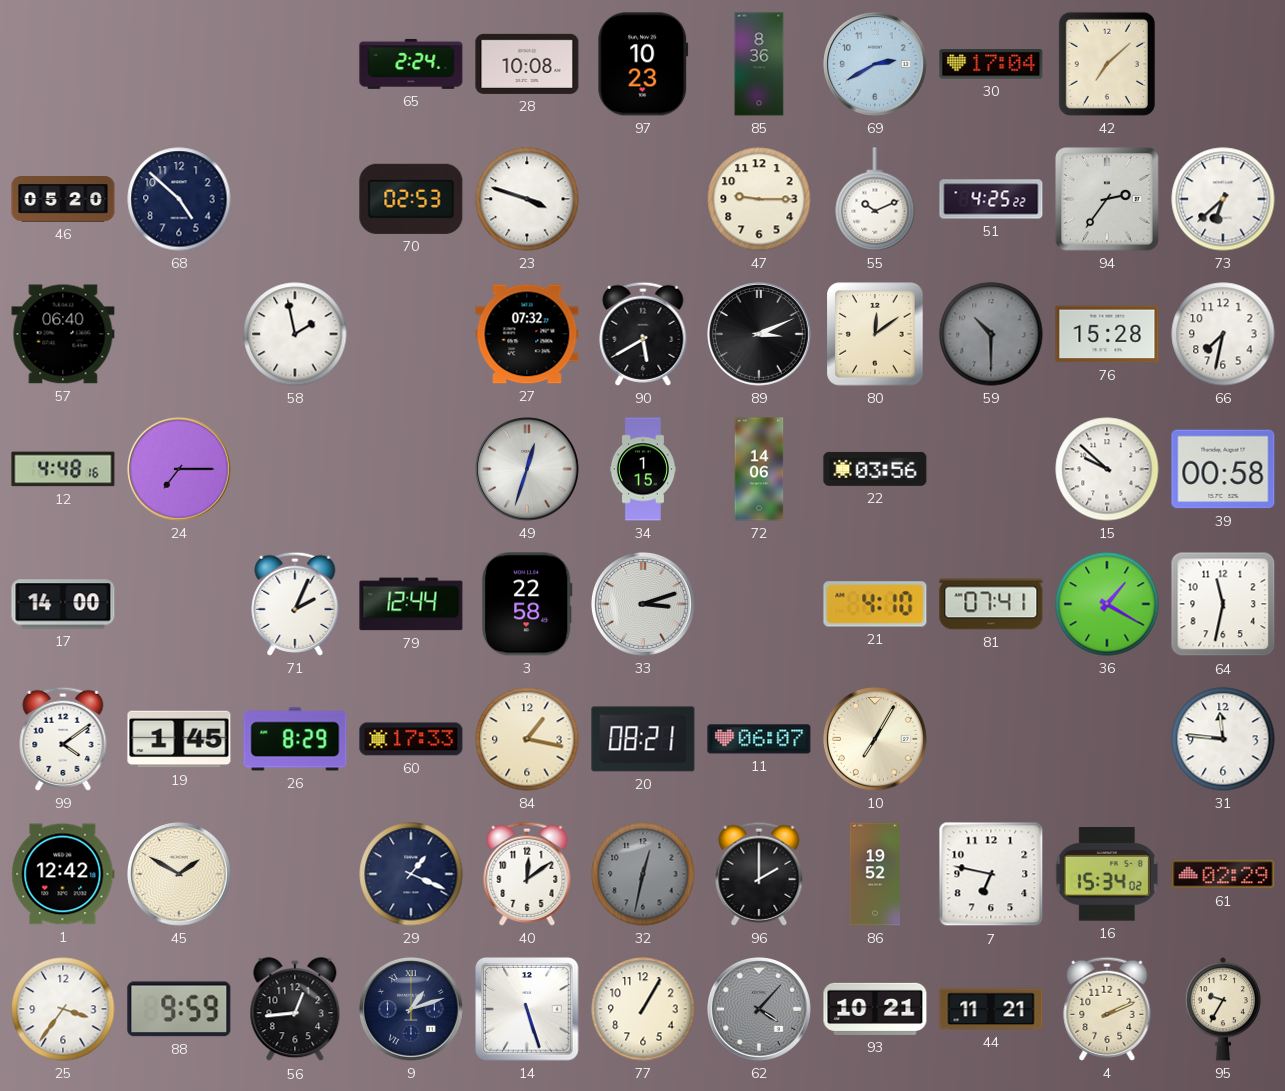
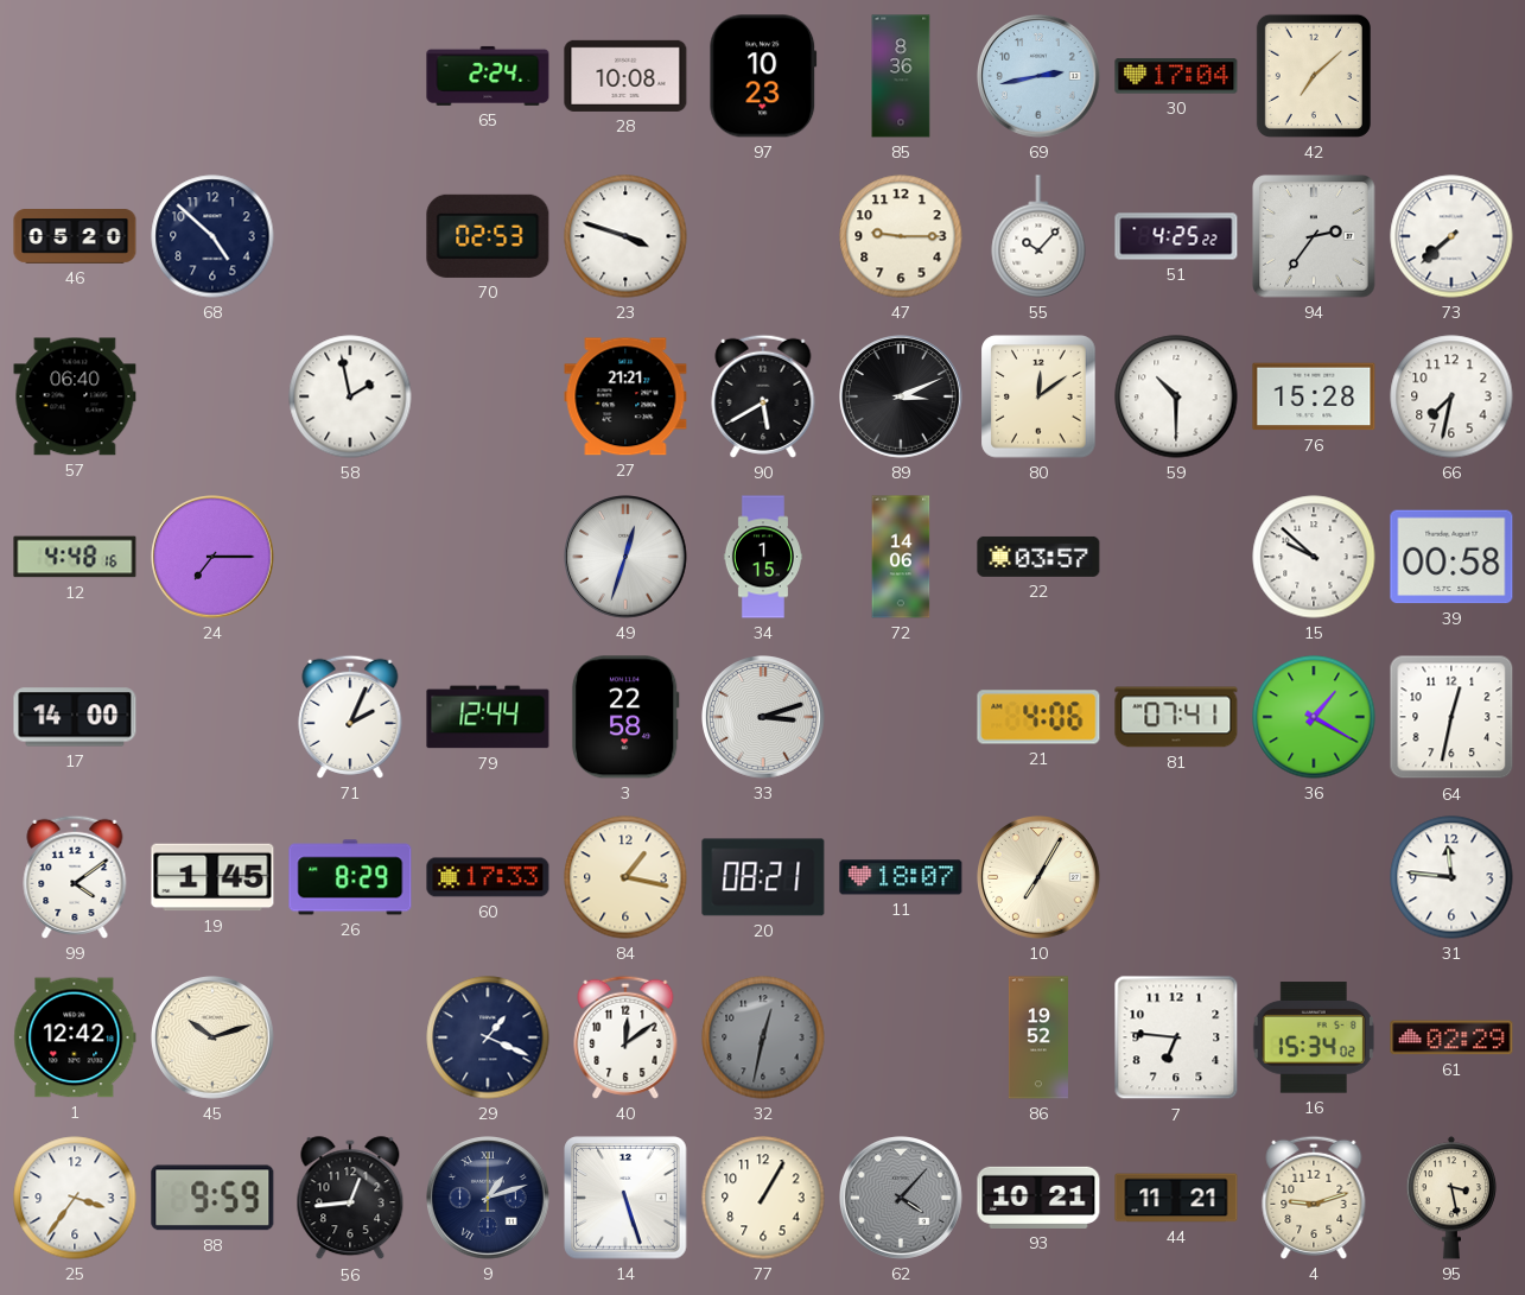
69: 2:40 -> 2:43
55: 10:11 -> 10:07
73: 6:38 -> 7:38
27: 07:32 -> 21:21
59 dial: grey -> white
22: 03:56 -> 03:57
21: 4:10 -> 4:06
64: 11:32 -> 12:32
11: 06:07 -> 18:07
45: 1:50 -> 10:12
96: 2:00 -> none
7: 6:47 -> 6:46
4: 2:11 -> 9:12
95: 9:35 -> 3:28
